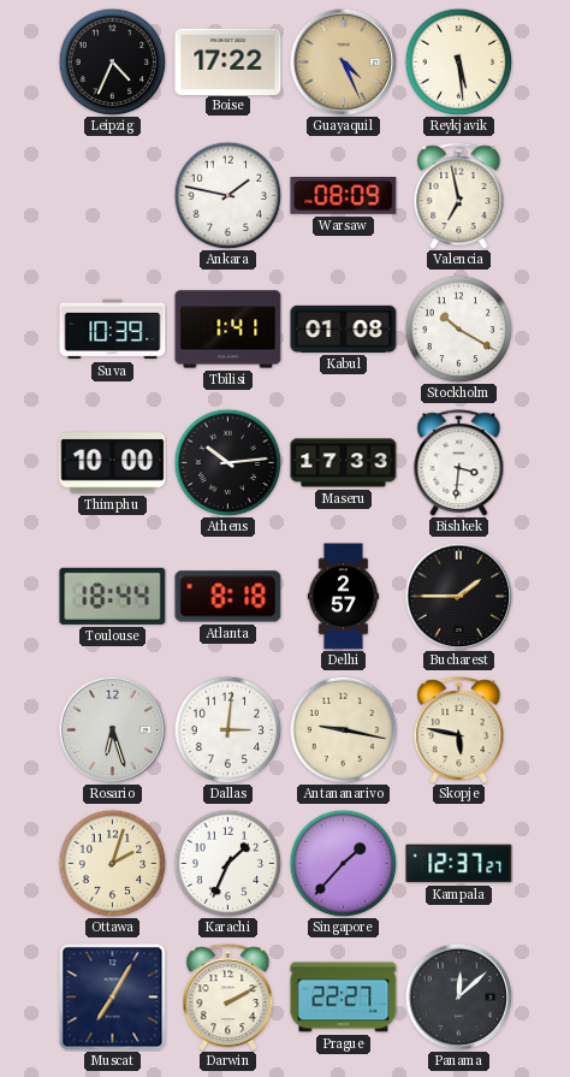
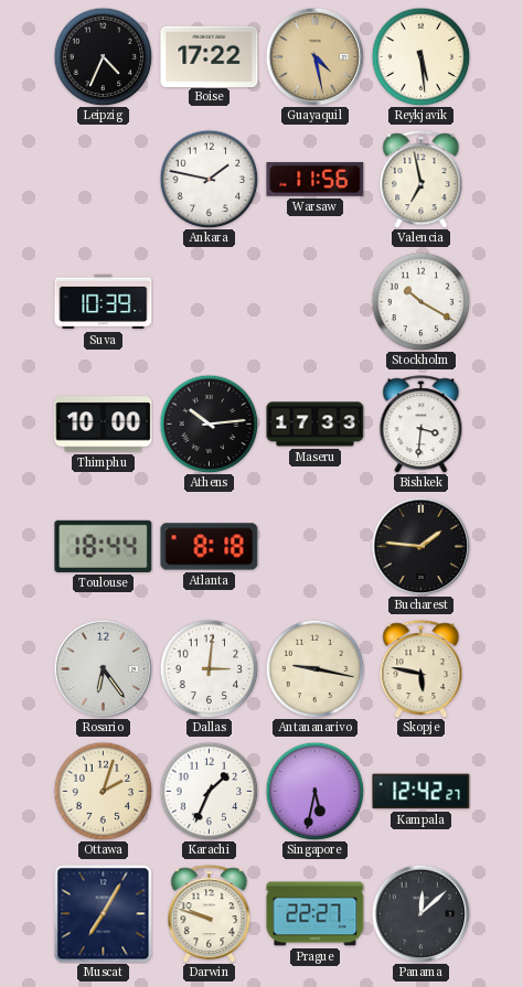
Guayaquil: 4:26 -> 4:28
Warsaw: 08:09 -> 11:56
Tbilisi: 1:41 -> none
Kabul: 01:08 -> none
Delhi: 2:57 -> none
Bucharest: 1:45 -> 1:46
Rosario: 6:27 -> 6:24
Singapore: 1:37 -> 5:32
Kampala: 12:37 -> 12:42
Darwin: 2:10 -> 9:48
